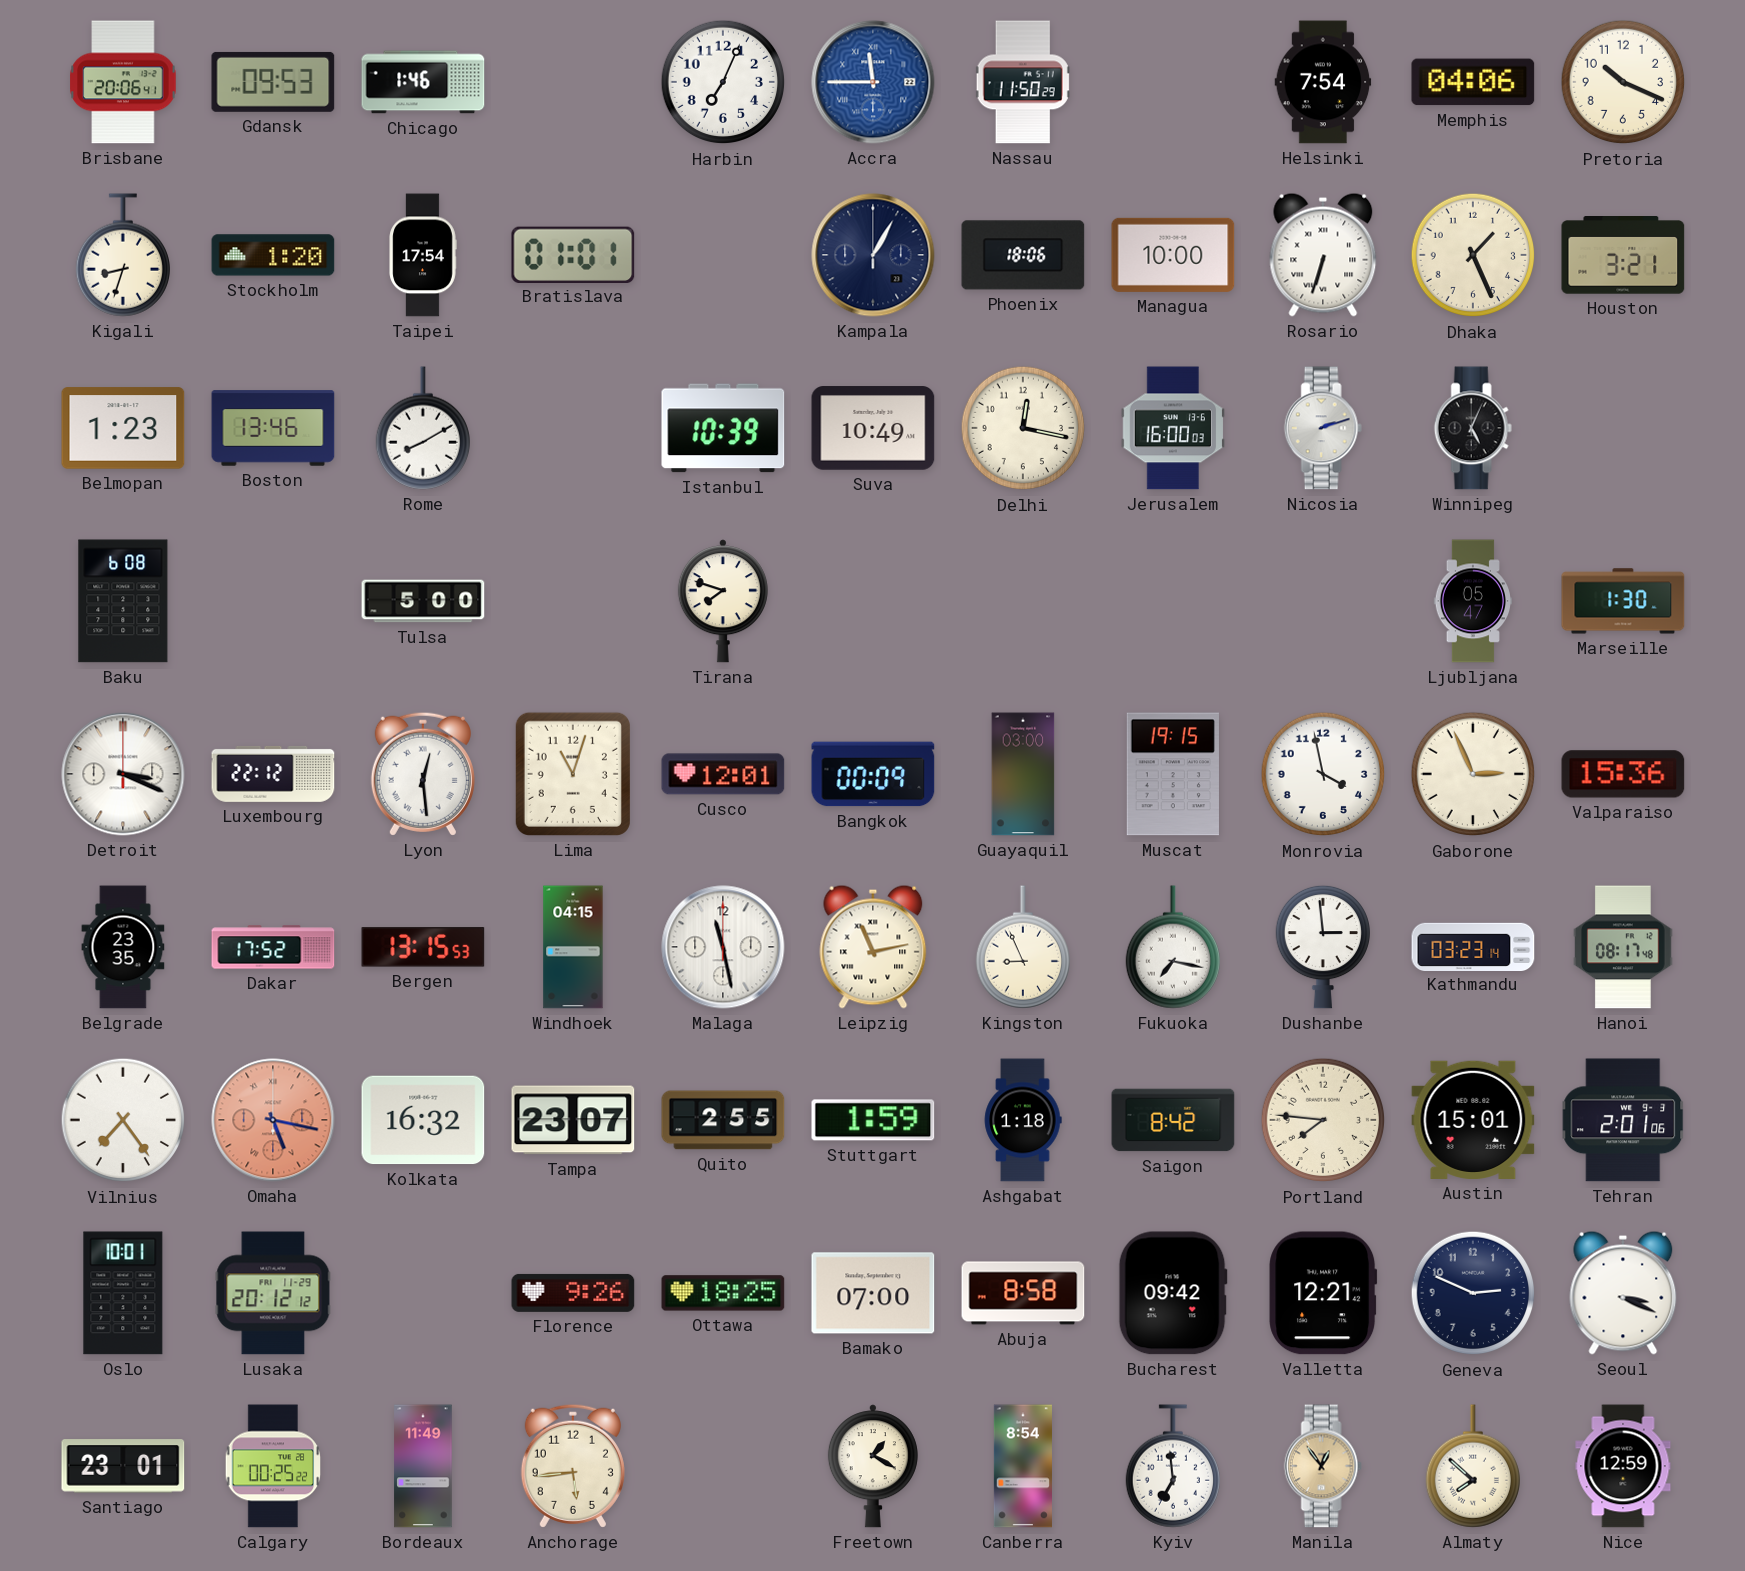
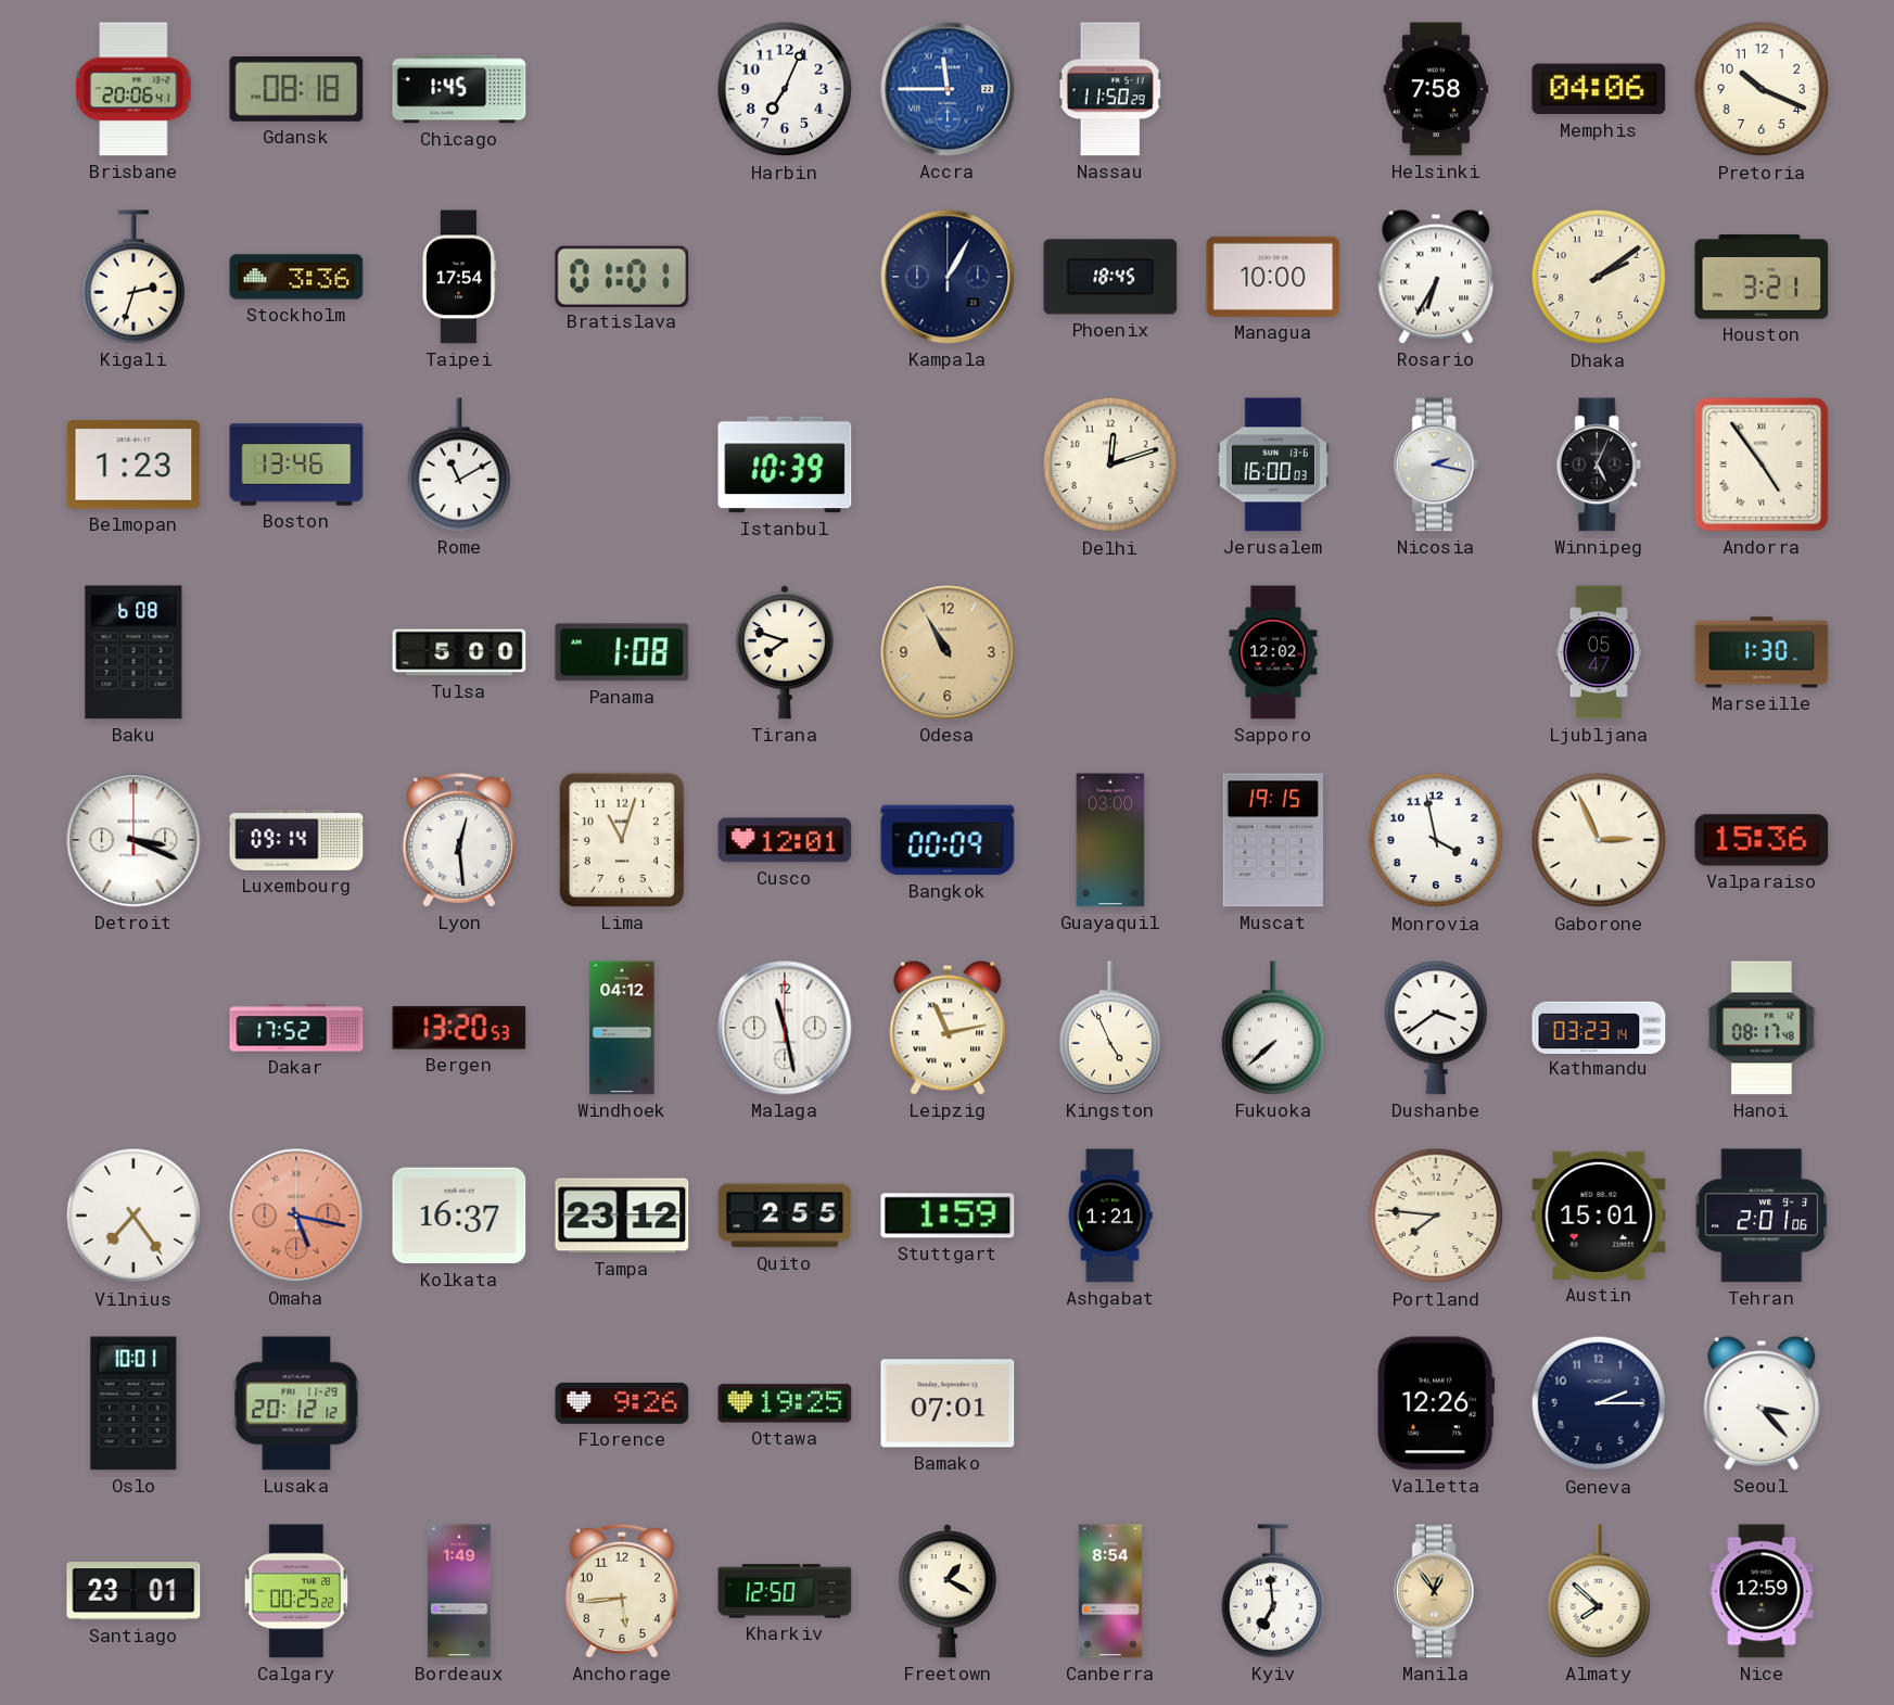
Gdansk: 09:53 -> 08:18
Chicago: 1:46 -> 1:45
Helsinki: 7:54 -> 7:58
Kigali: 8:33 -> 2:33
Stockholm: 1:20 -> 3:36
Phoenix: 18:06 -> 18:45
Rosario: 6:33 -> 6:35
Dhaka: 1:26 -> 2:09
Rome: 8:10 -> 11:10
Suva: 10:49 -> none
Delhi: 12:17 -> 12:12
Nicosia: 2:12 -> 2:17
Andorra: none -> 4:54
Panama: none -> 1:08
Odesa: none -> 10:55
Sapporo: none -> 12:02
Luxembourg: 22:12 -> 09:14
Belgrade: 23:35 -> none
Bergen: 13:15 -> 13:20
Windhoek: 04:15 -> 04:12
Kingston: 8:56 -> 4:56
Fukuoka: 7:17 -> 7:38
Dushanbe: 2:59 -> 3:39
Kolkata: 16:32 -> 16:37
Tampa: 23:07 -> 23:12
Ashgabat: 1:18 -> 1:21
Saigon: 8:42 -> none
Ottawa: 18:25 -> 19:25
Bamako: 07:00 -> 07:01
Abuja: 8:58 -> none
Bucharest: 09:42 -> none
Valletta: 12:21 -> 12:26
Geneva: 2:49 -> 2:15
Seoul: 3:19 -> 3:23
Bordeaux: 11:49 -> 1:49
Kharkiv: none -> 12:50
